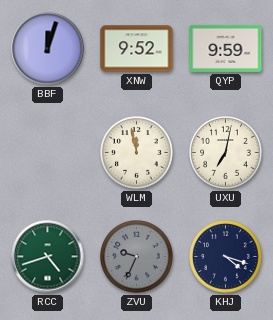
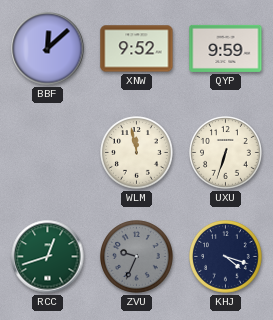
BBF: 12:03 -> 12:08
UXU: 7:02 -> 6:33
RCC: 4:42 -> 12:42
